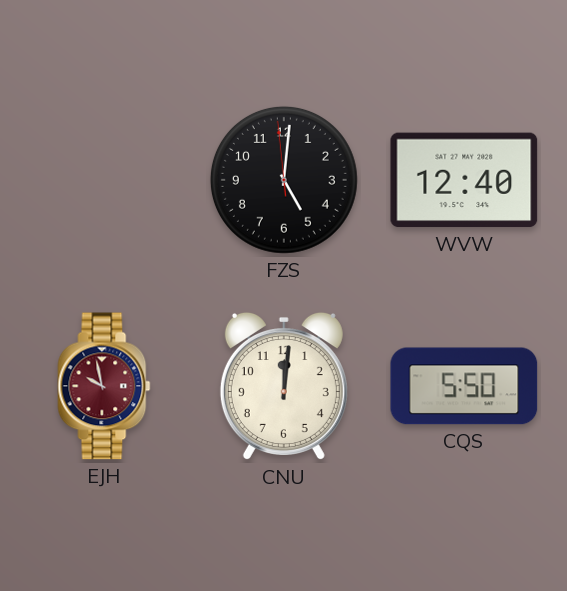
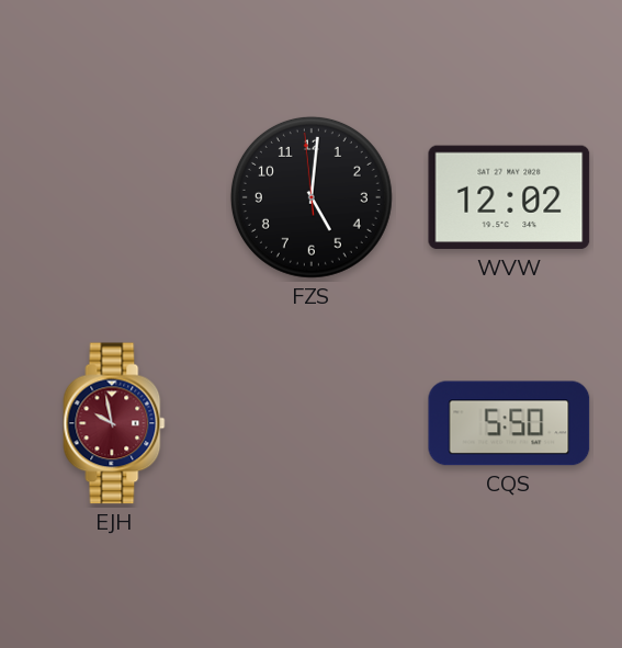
WVW: 12:40 -> 12:02
CNU: 12:01 -> none
